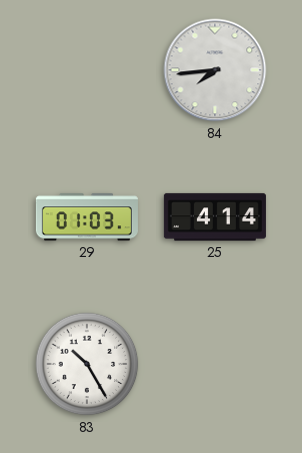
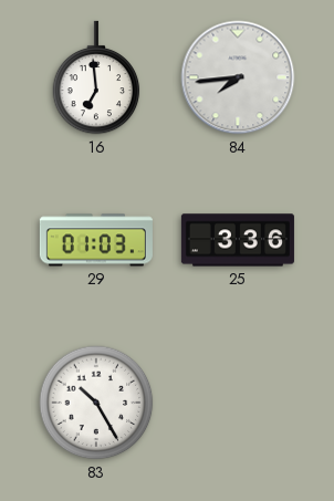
16: none -> 6:59
25: 4:14 -> 3:36
